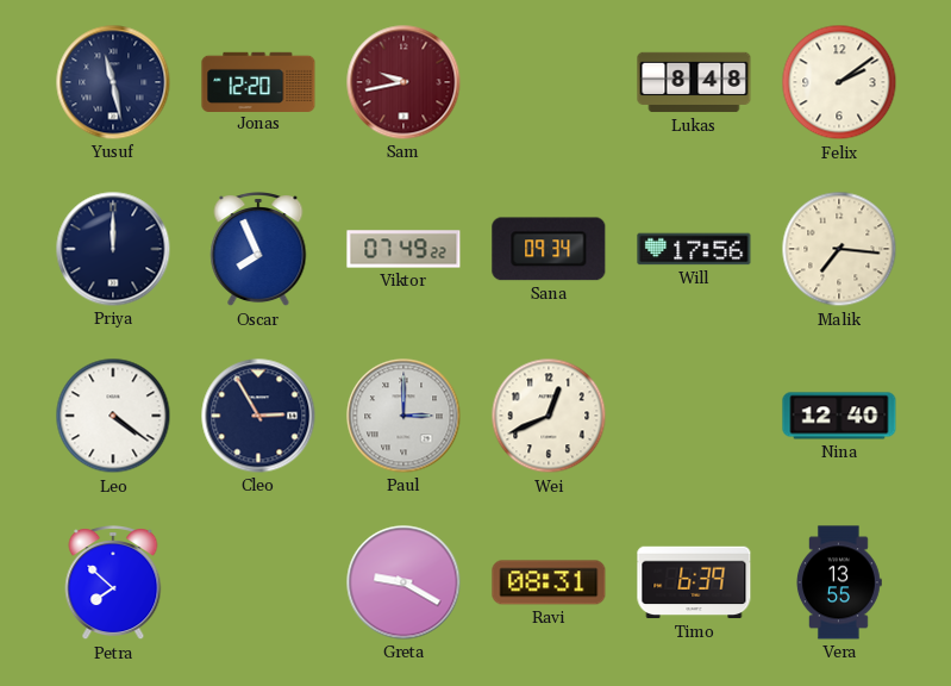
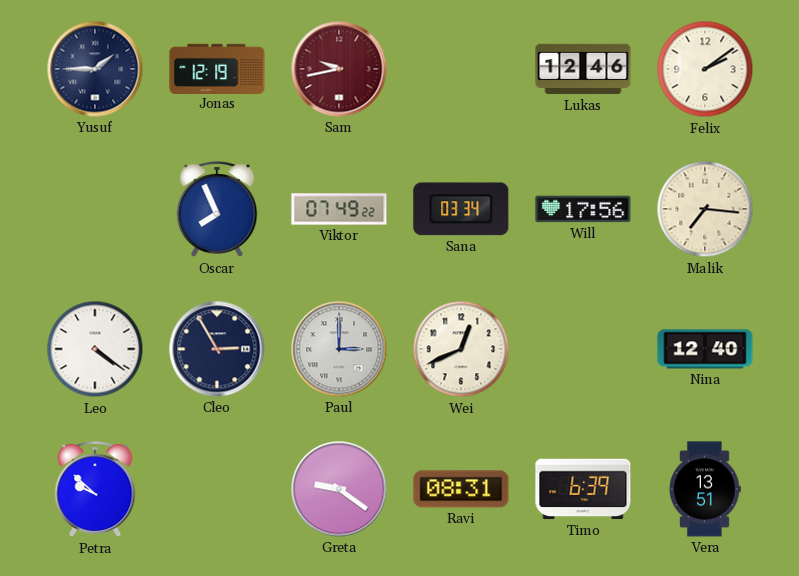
Yusuf: 11:28 -> 1:45
Jonas: 12:20 -> 12:19
Lukas: 8:48 -> 12:46
Priya: 12:00 -> none
Sana: 09:34 -> 03:34
Petra: 7:52 -> 9:52
Greta: 9:20 -> 9:21
Vera: 13:55 -> 13:51
